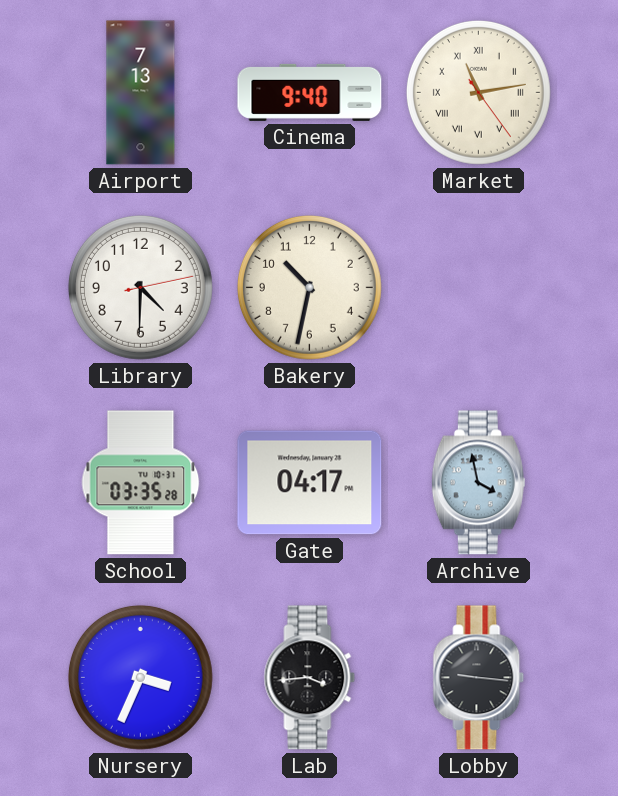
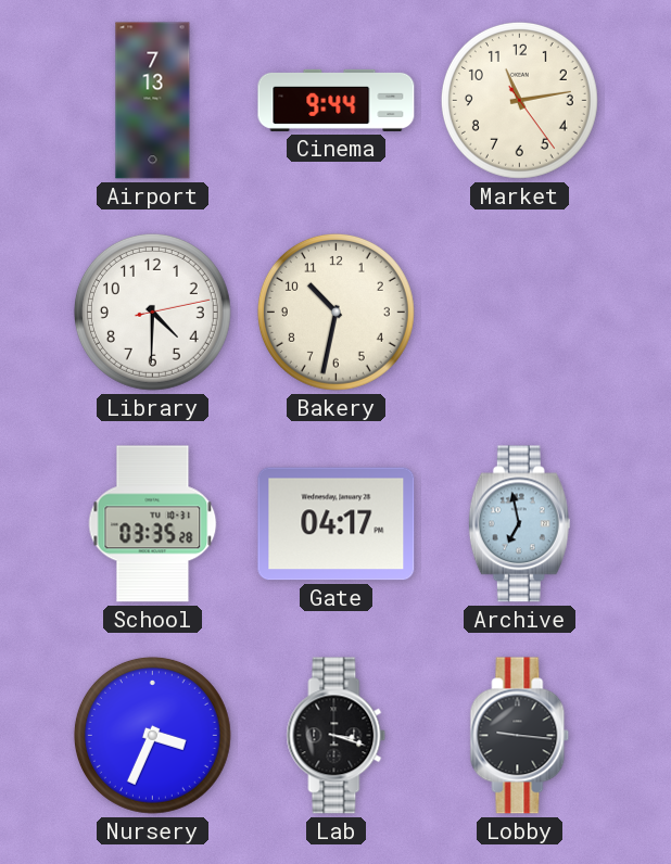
Cinema: 9:40 -> 9:44
Market numerals: Roman -> Arabic
Archive: 3:58 -> 6:58
Lab: 3:44 -> 3:18
